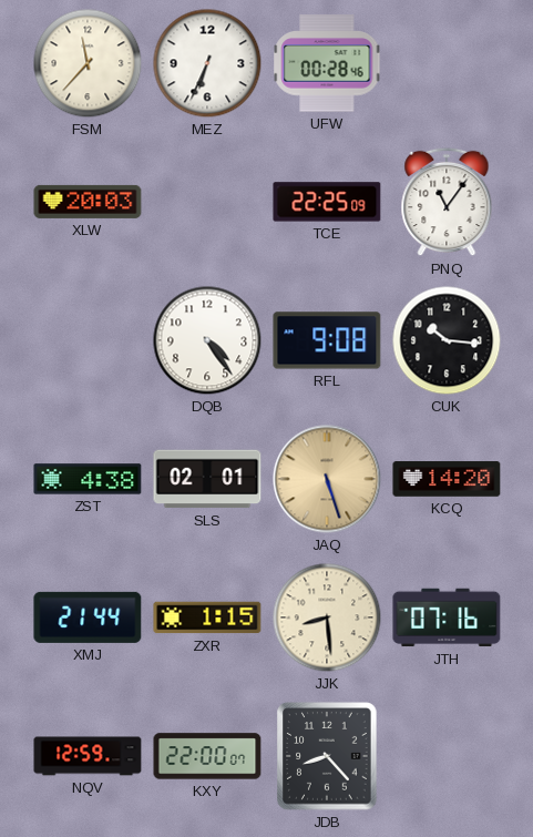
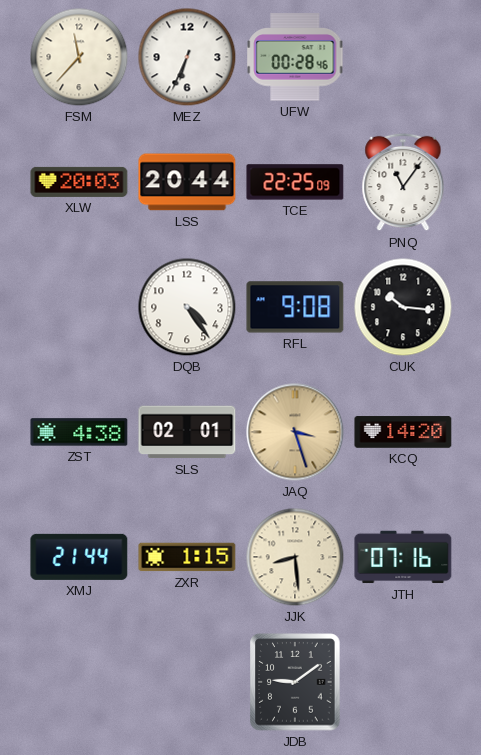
LSS: none -> 20:44
JAQ: 5:27 -> 3:27
NQV: 12:59 -> none
KXY: 22:00 -> none
JDB: 8:23 -> 9:09
